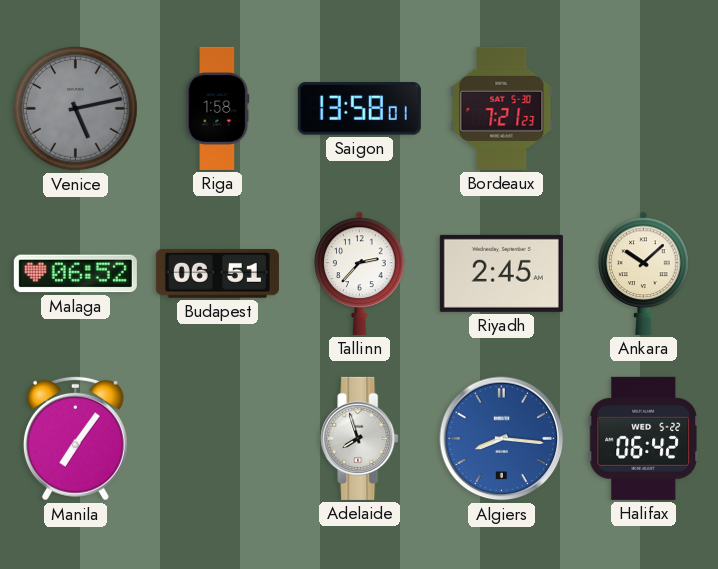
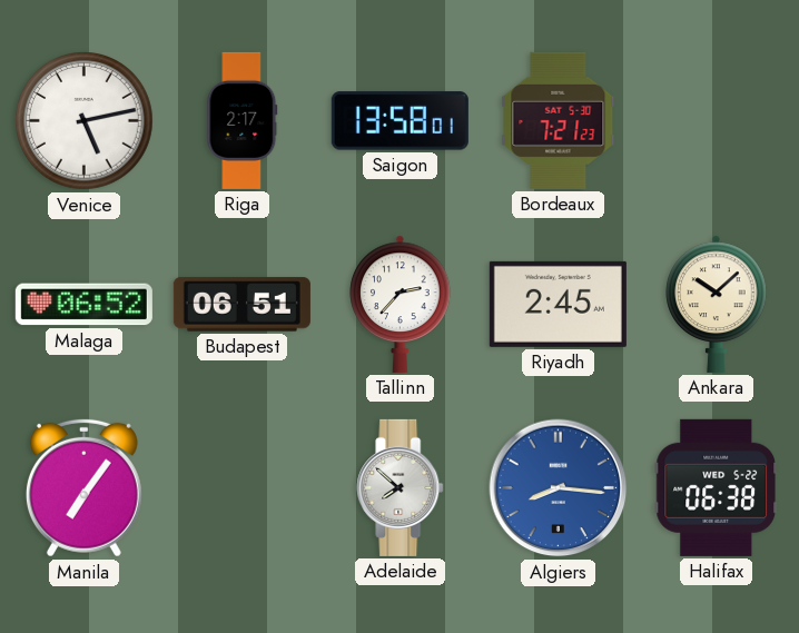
Venice dial: grey -> white
Riga: 1:58 -> 2:17
Adelaide: 7:57 -> 7:52
Halifax: 06:42 -> 06:38
